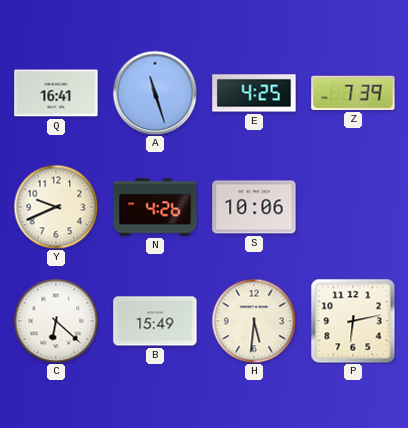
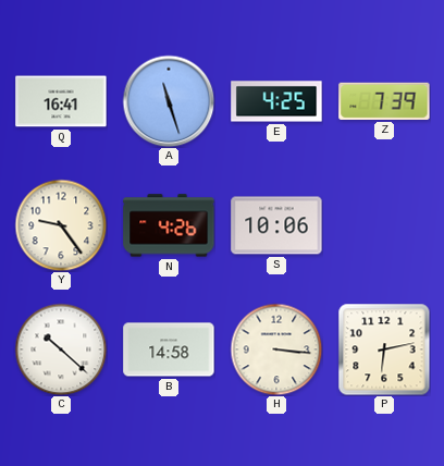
Y: 9:41 -> 9:24
C: 6:22 -> 10:22
B: 15:49 -> 14:58
H: 5:31 -> 3:16
